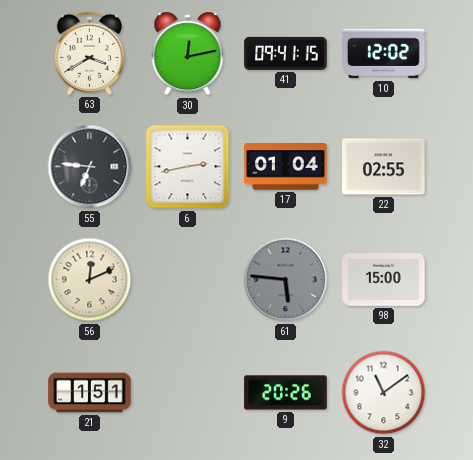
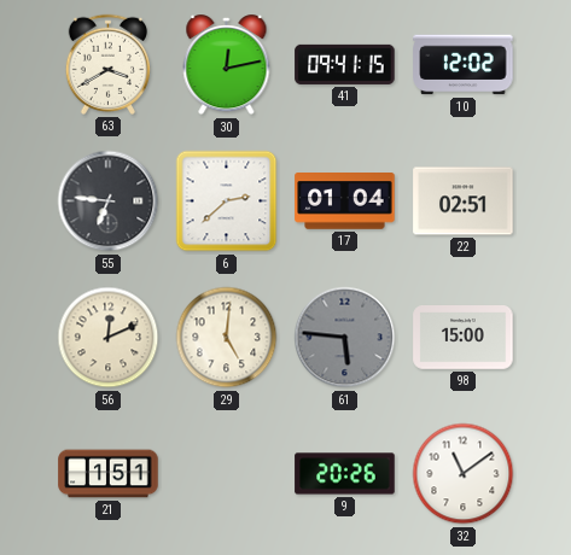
6: 2:43 -> 2:38
22: 02:55 -> 02:51
29: none -> 5:01
